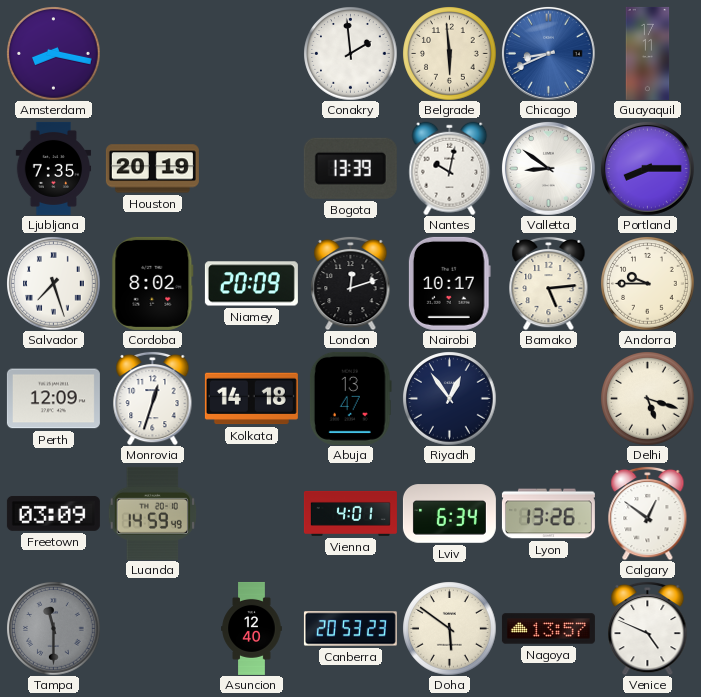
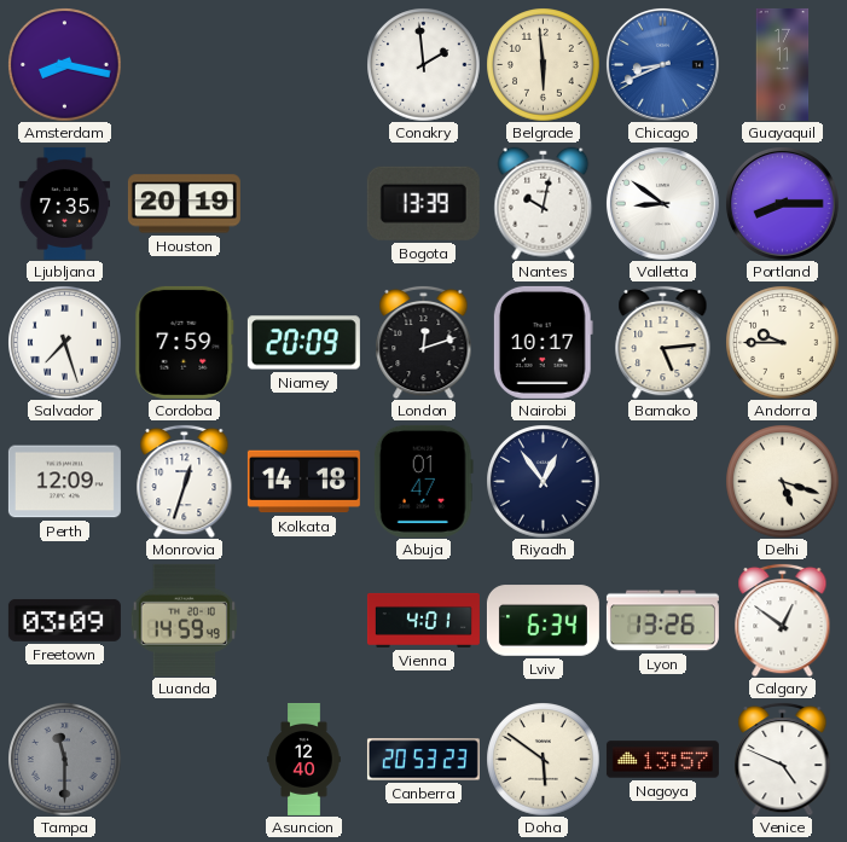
Cordoba: 8:02 -> 7:59
Abuja: 13:47 -> 01:47
